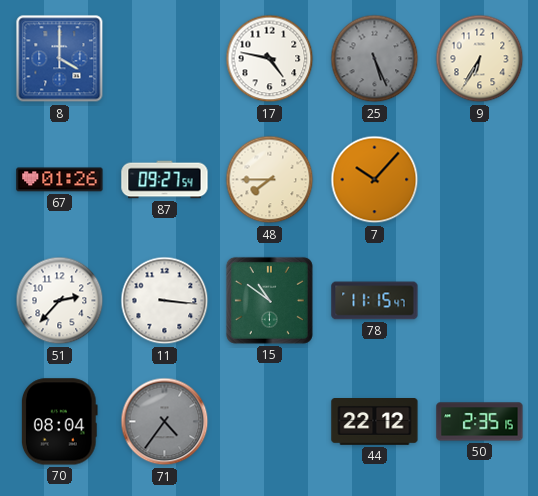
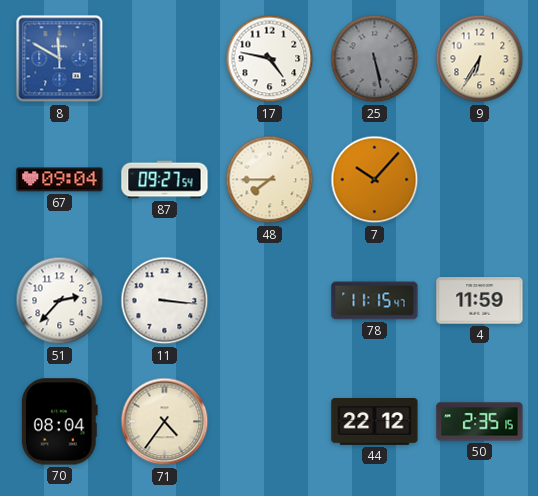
8: 4:00 -> 11:50
25: 5:26 -> 5:28
67: 01:26 -> 09:04
15: 10:51 -> none
4: none -> 11:59
71 dial: grey -> cream
